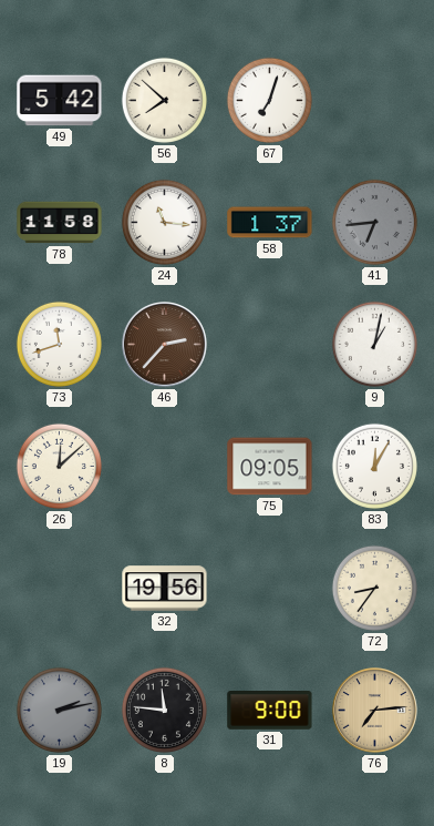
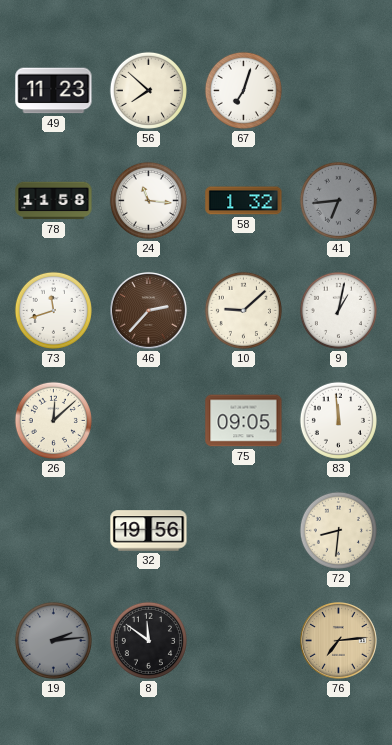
49: 5:42 -> 11:23
58: 1:37 -> 1:32
10: none -> 9:08
83: 12:05 -> 11:59
72: 8:36 -> 8:31
19: 2:13 -> 2:14
8: 11:46 -> 11:51
31: 9:00 -> none
